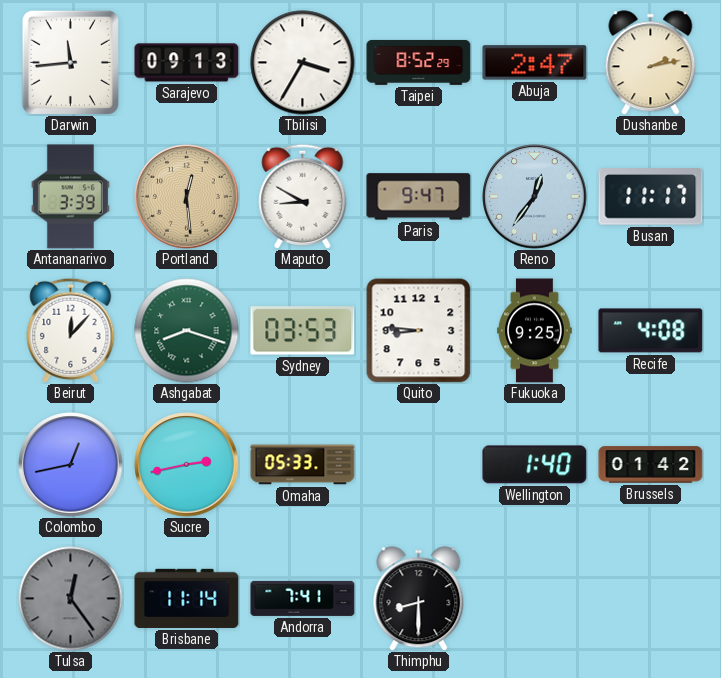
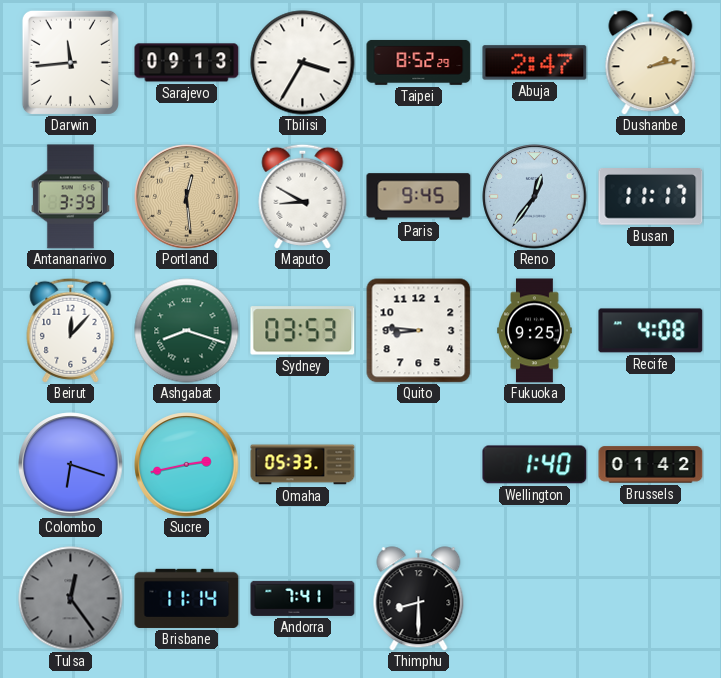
Paris: 9:47 -> 9:45
Colombo: 12:43 -> 6:18
